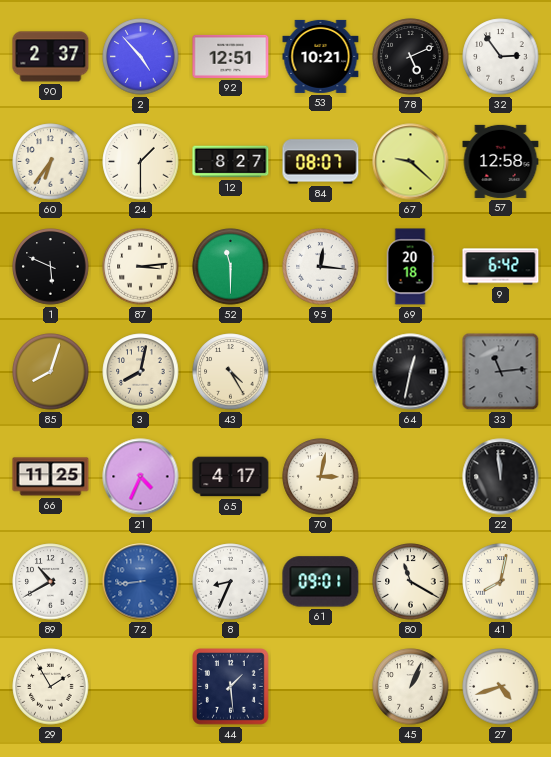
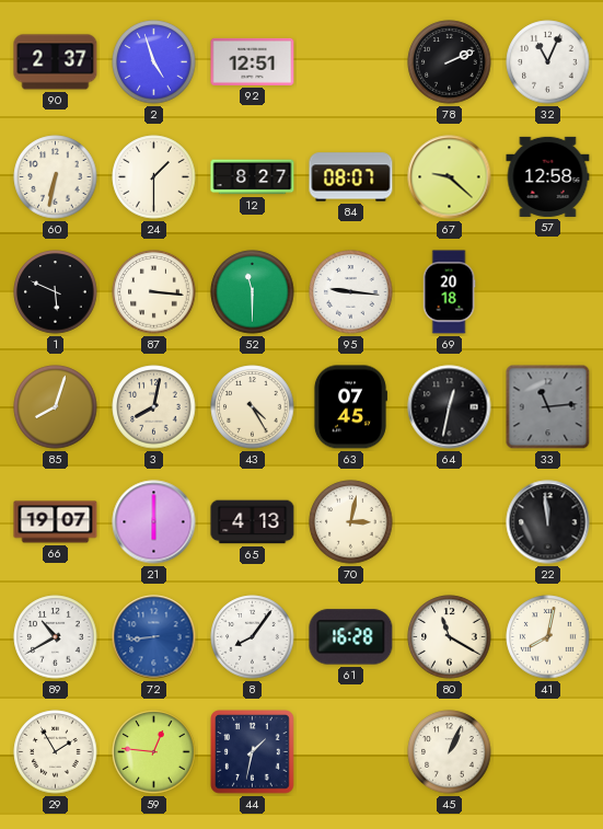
2: 4:53 -> 4:57
53: 10:21 -> none
78: 5:11 -> 2:11
32: 2:54 -> 11:04
60: 6:36 -> 6:32
87: 3:14 -> 3:16
95: 12:16 -> 9:16
9: 6:42 -> none
63: none -> 07:45
66: 11:25 -> 19:07
21: 4:34 -> 6:00
65: 4:17 -> 4:13
8: 8:34 -> 8:06
61: 09:01 -> 16:28
59: none -> 12:46
44: 1:29 -> 1:32
27: 4:42 -> none
